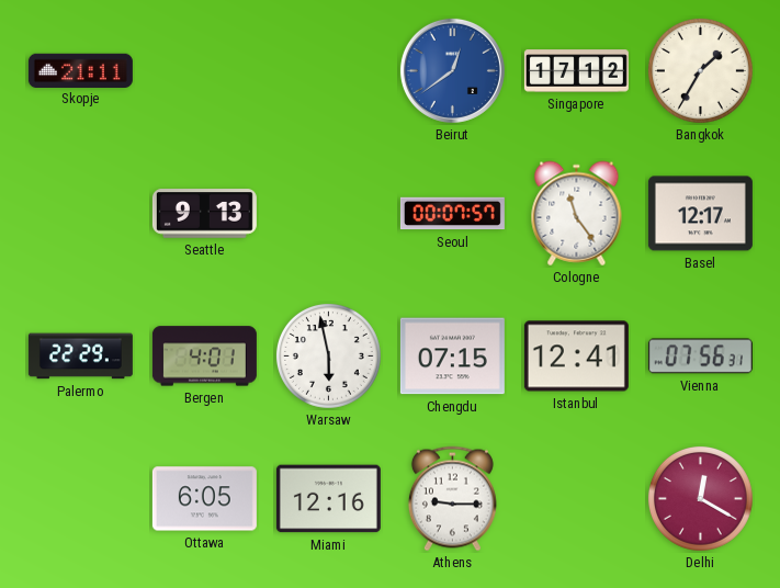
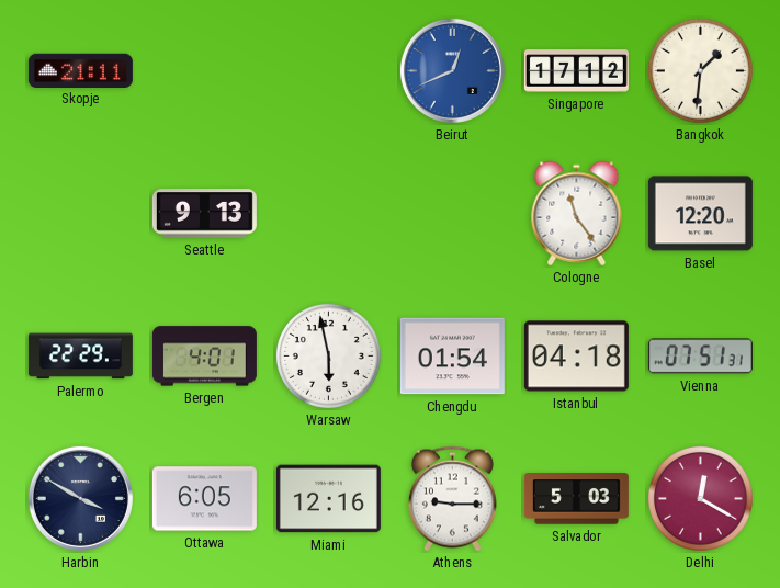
Beirut: 12:39 -> 12:41
Bangkok: 1:35 -> 1:31
Seoul: 00:07 -> none
Basel: 12:17 -> 12:20
Chengdu: 07:15 -> 01:54
Istanbul: 12:41 -> 04:18
Vienna: 07:56 -> 07:51
Harbin: none -> 3:50
Salvador: none -> 5:03
